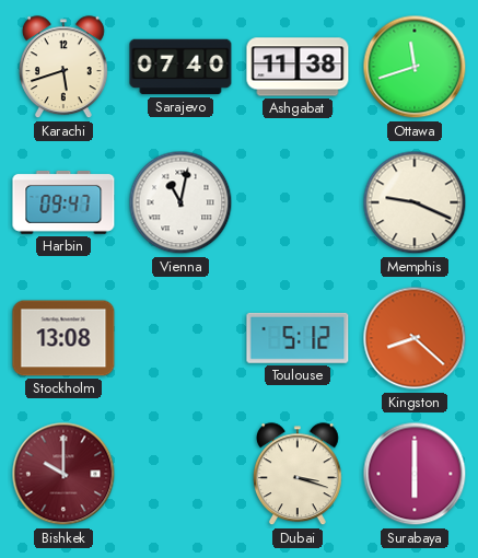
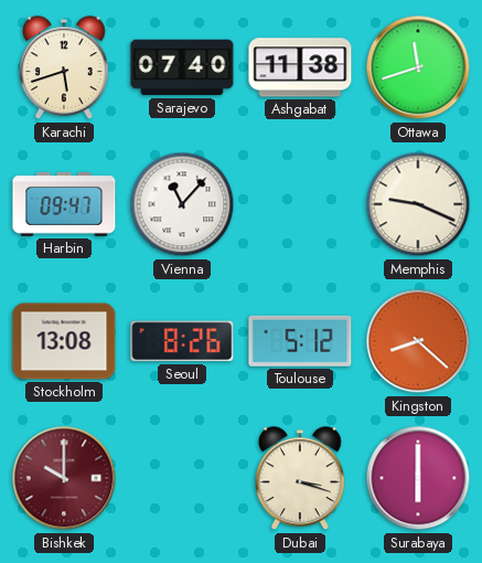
Vienna: 11:02 -> 11:07
Seoul: none -> 8:26
